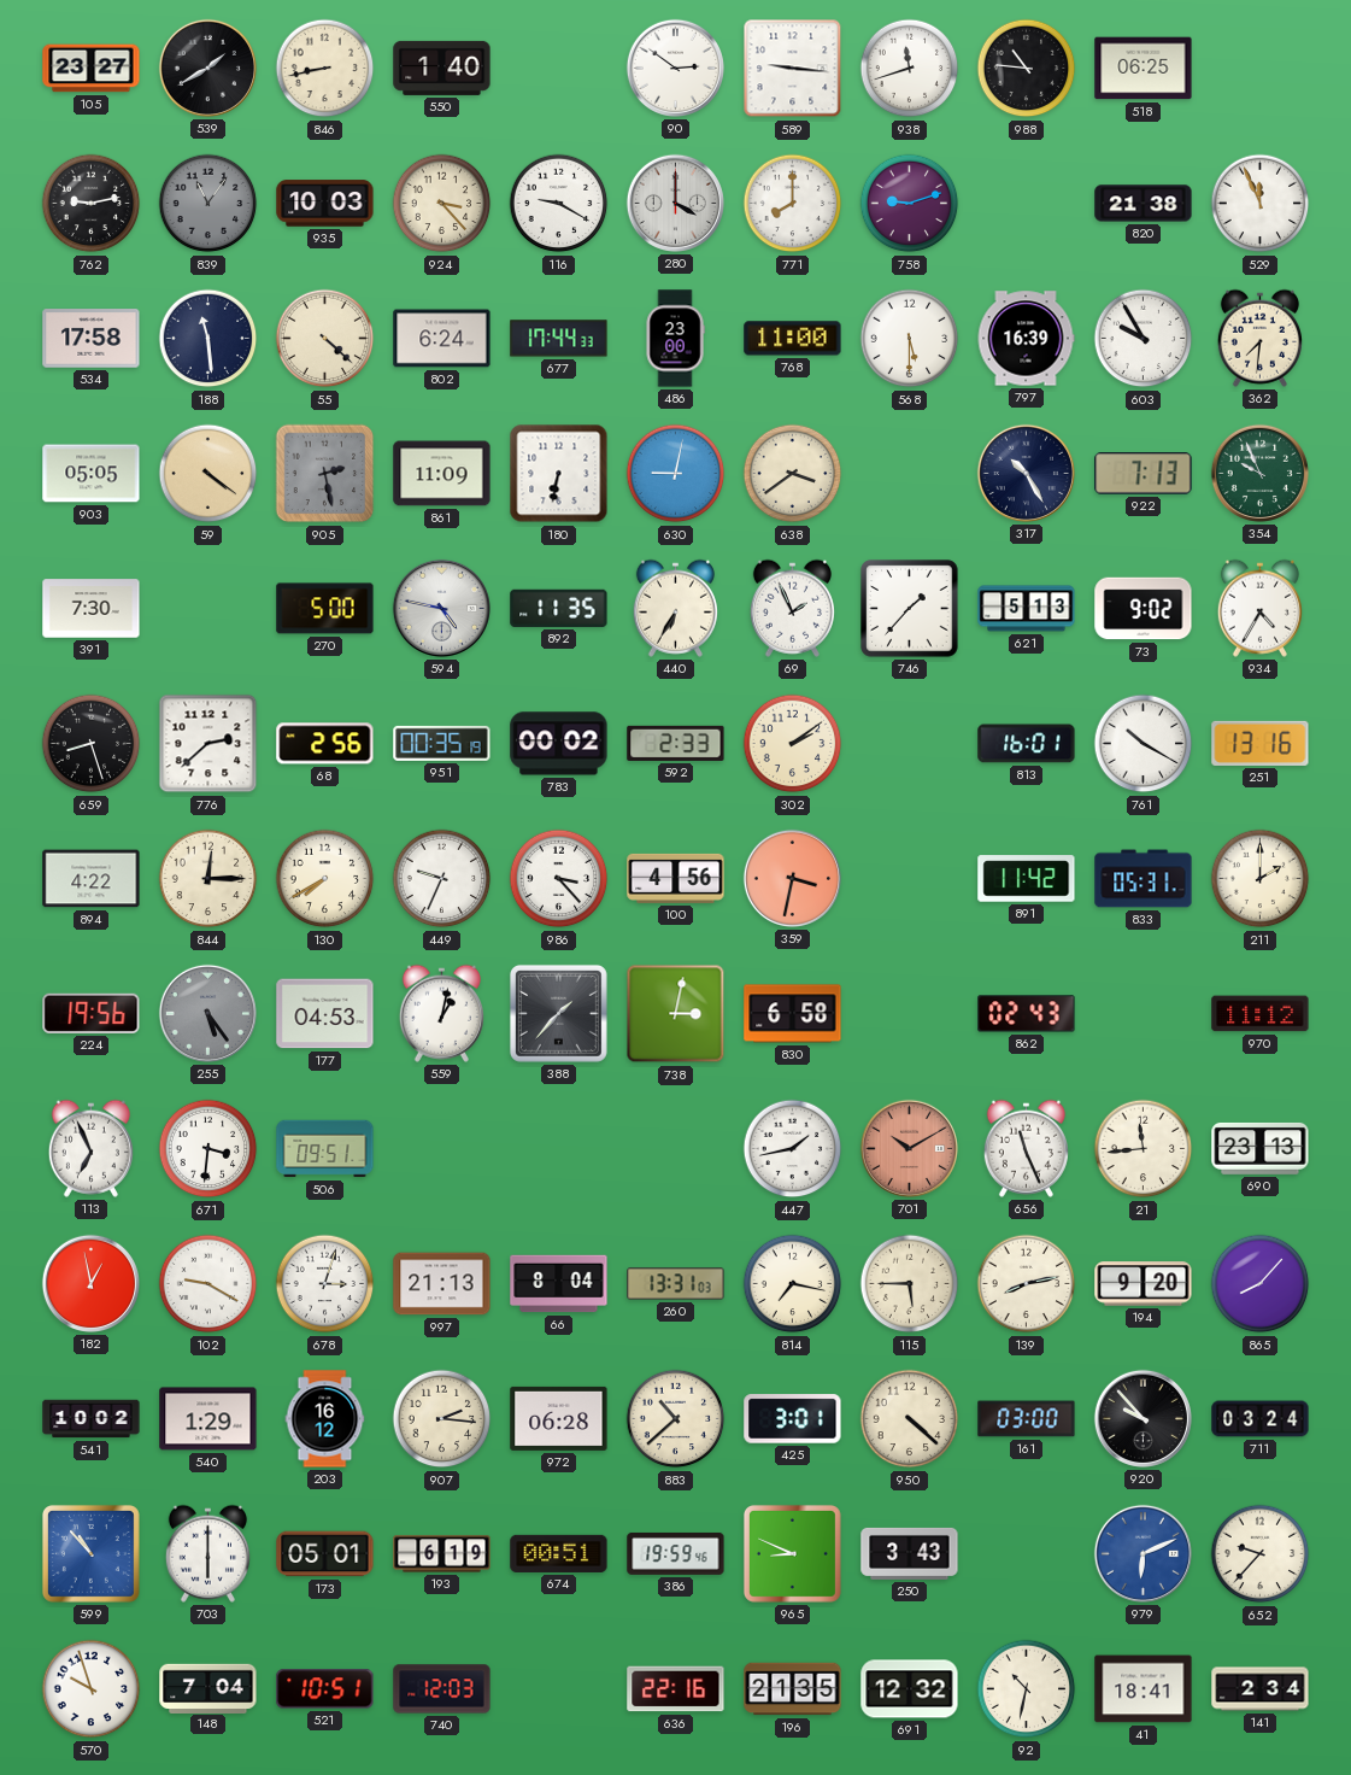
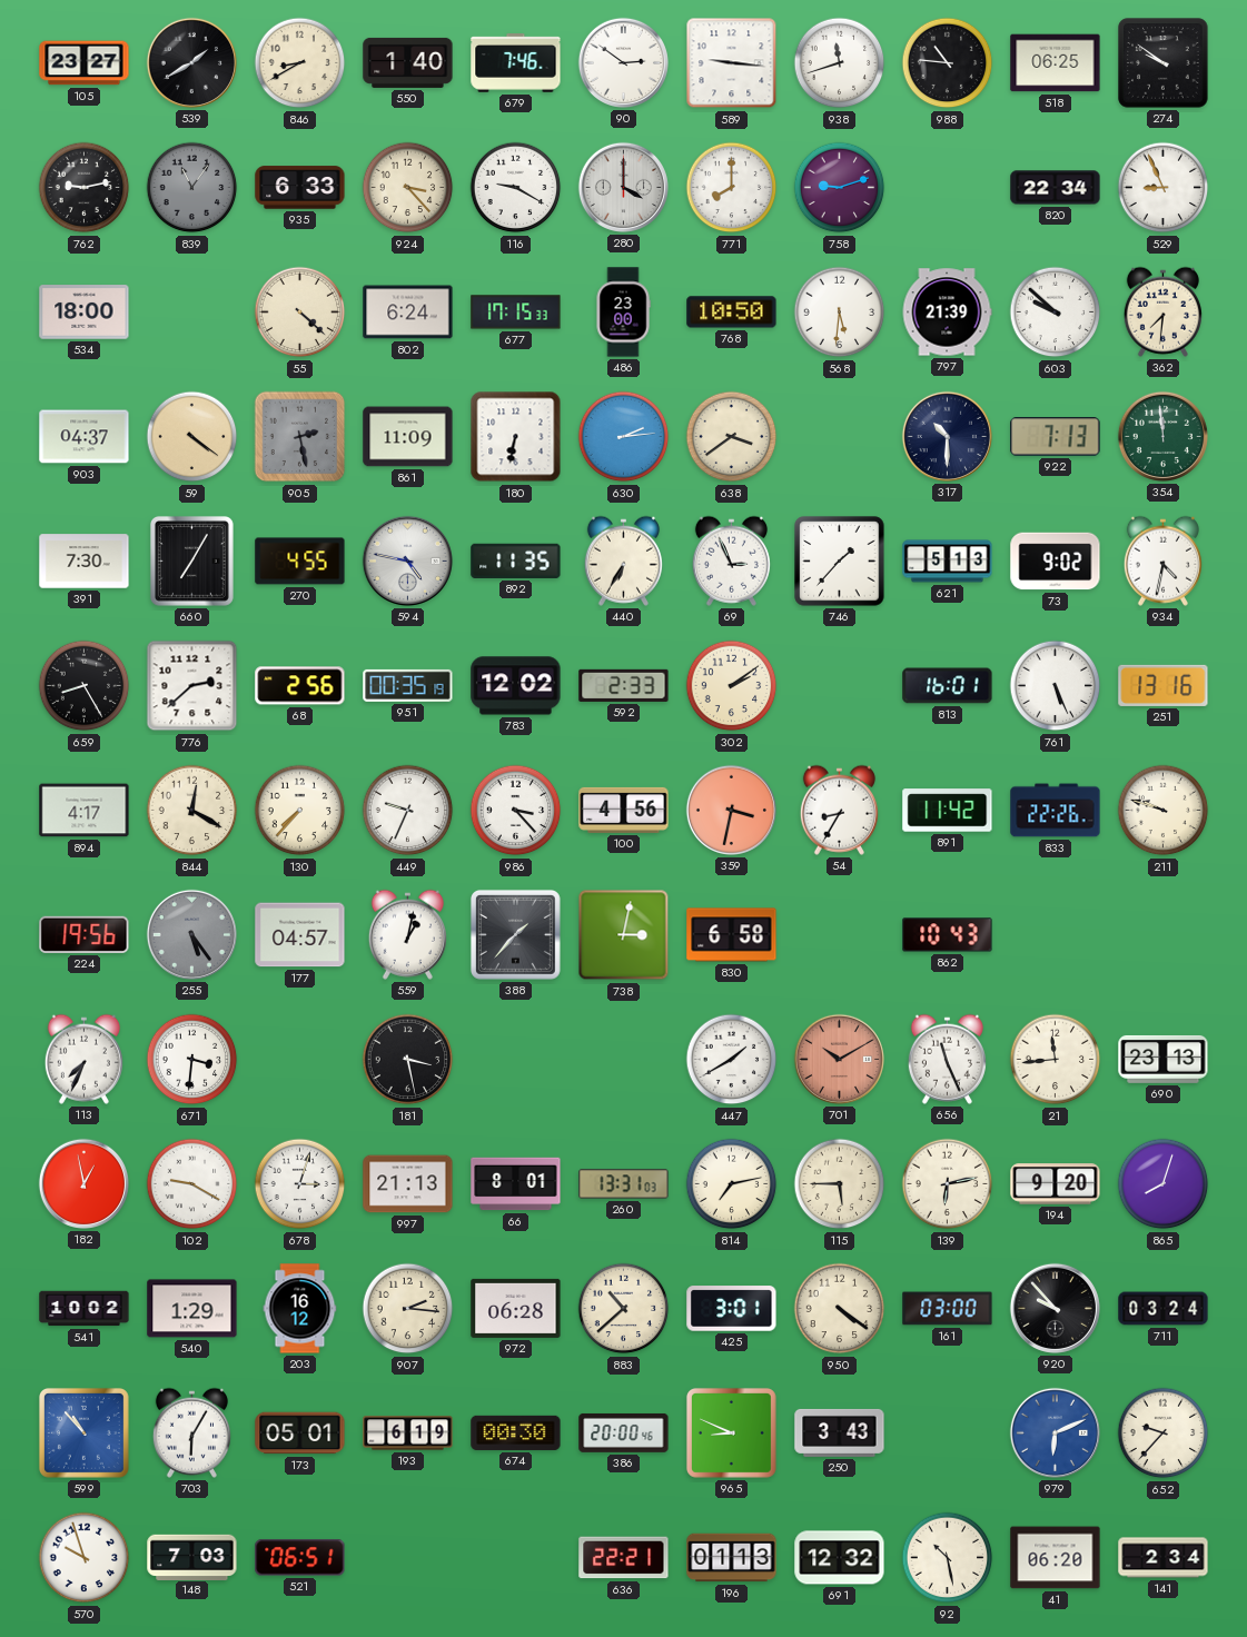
846: 8:43 -> 8:40
679: none -> 7:46
274: none -> 9:51
935: 10:03 -> 6:33
820: 21:38 -> 22:34
529: 11:56 -> 8:56
534: 17:58 -> 18:00
188: 11:29 -> none
677: 17:44 -> 17:15
768: 11:00 -> 10:50
568: 5:30 -> 5:31
797: 16:39 -> 21:39
603: 9:55 -> 9:52
903: 05:05 -> 04:37
630: 9:02 -> 2:14
317: 10:25 -> 10:30
354: 9:56 -> 11:59
660: none -> 7:05
270: 5:00 -> 4:55
69: 1:56 -> 2:56
934: 4:35 -> 4:32
659: 8:27 -> 8:25
783: 00:02 -> 12:02
761: 10:20 -> 5:26
894: 4:22 -> 4:17
844: 12:15 -> 12:20
130: 7:40 -> 7:37
54: none -> 8:35
833: 05:31 -> 22:26
211: 2:00 -> 9:48
177: 04:53 -> 04:57
862: 02:43 -> 10:43
970: 11:12 -> none
113: 6:56 -> 7:34
506: 09:51 -> none
181: none -> 3:28
447: 1:43 -> 1:40
66: 8:04 -> 8:01
814: 7:17 -> 7:13
139: 8:13 -> 6:13
865: 8:07 -> 8:03
950: 4:22 -> 4:21
703: 6:00 -> 6:05
674: 00:51 -> 00:30
386: 19:59 -> 20:00
148: 7:04 -> 7:03
521: 10:51 -> 06:51
740: 12:03 -> none
636: 22:16 -> 22:21
196: 21:35 -> 01:13
92: 10:32 -> 10:28
41: 18:41 -> 06:20
